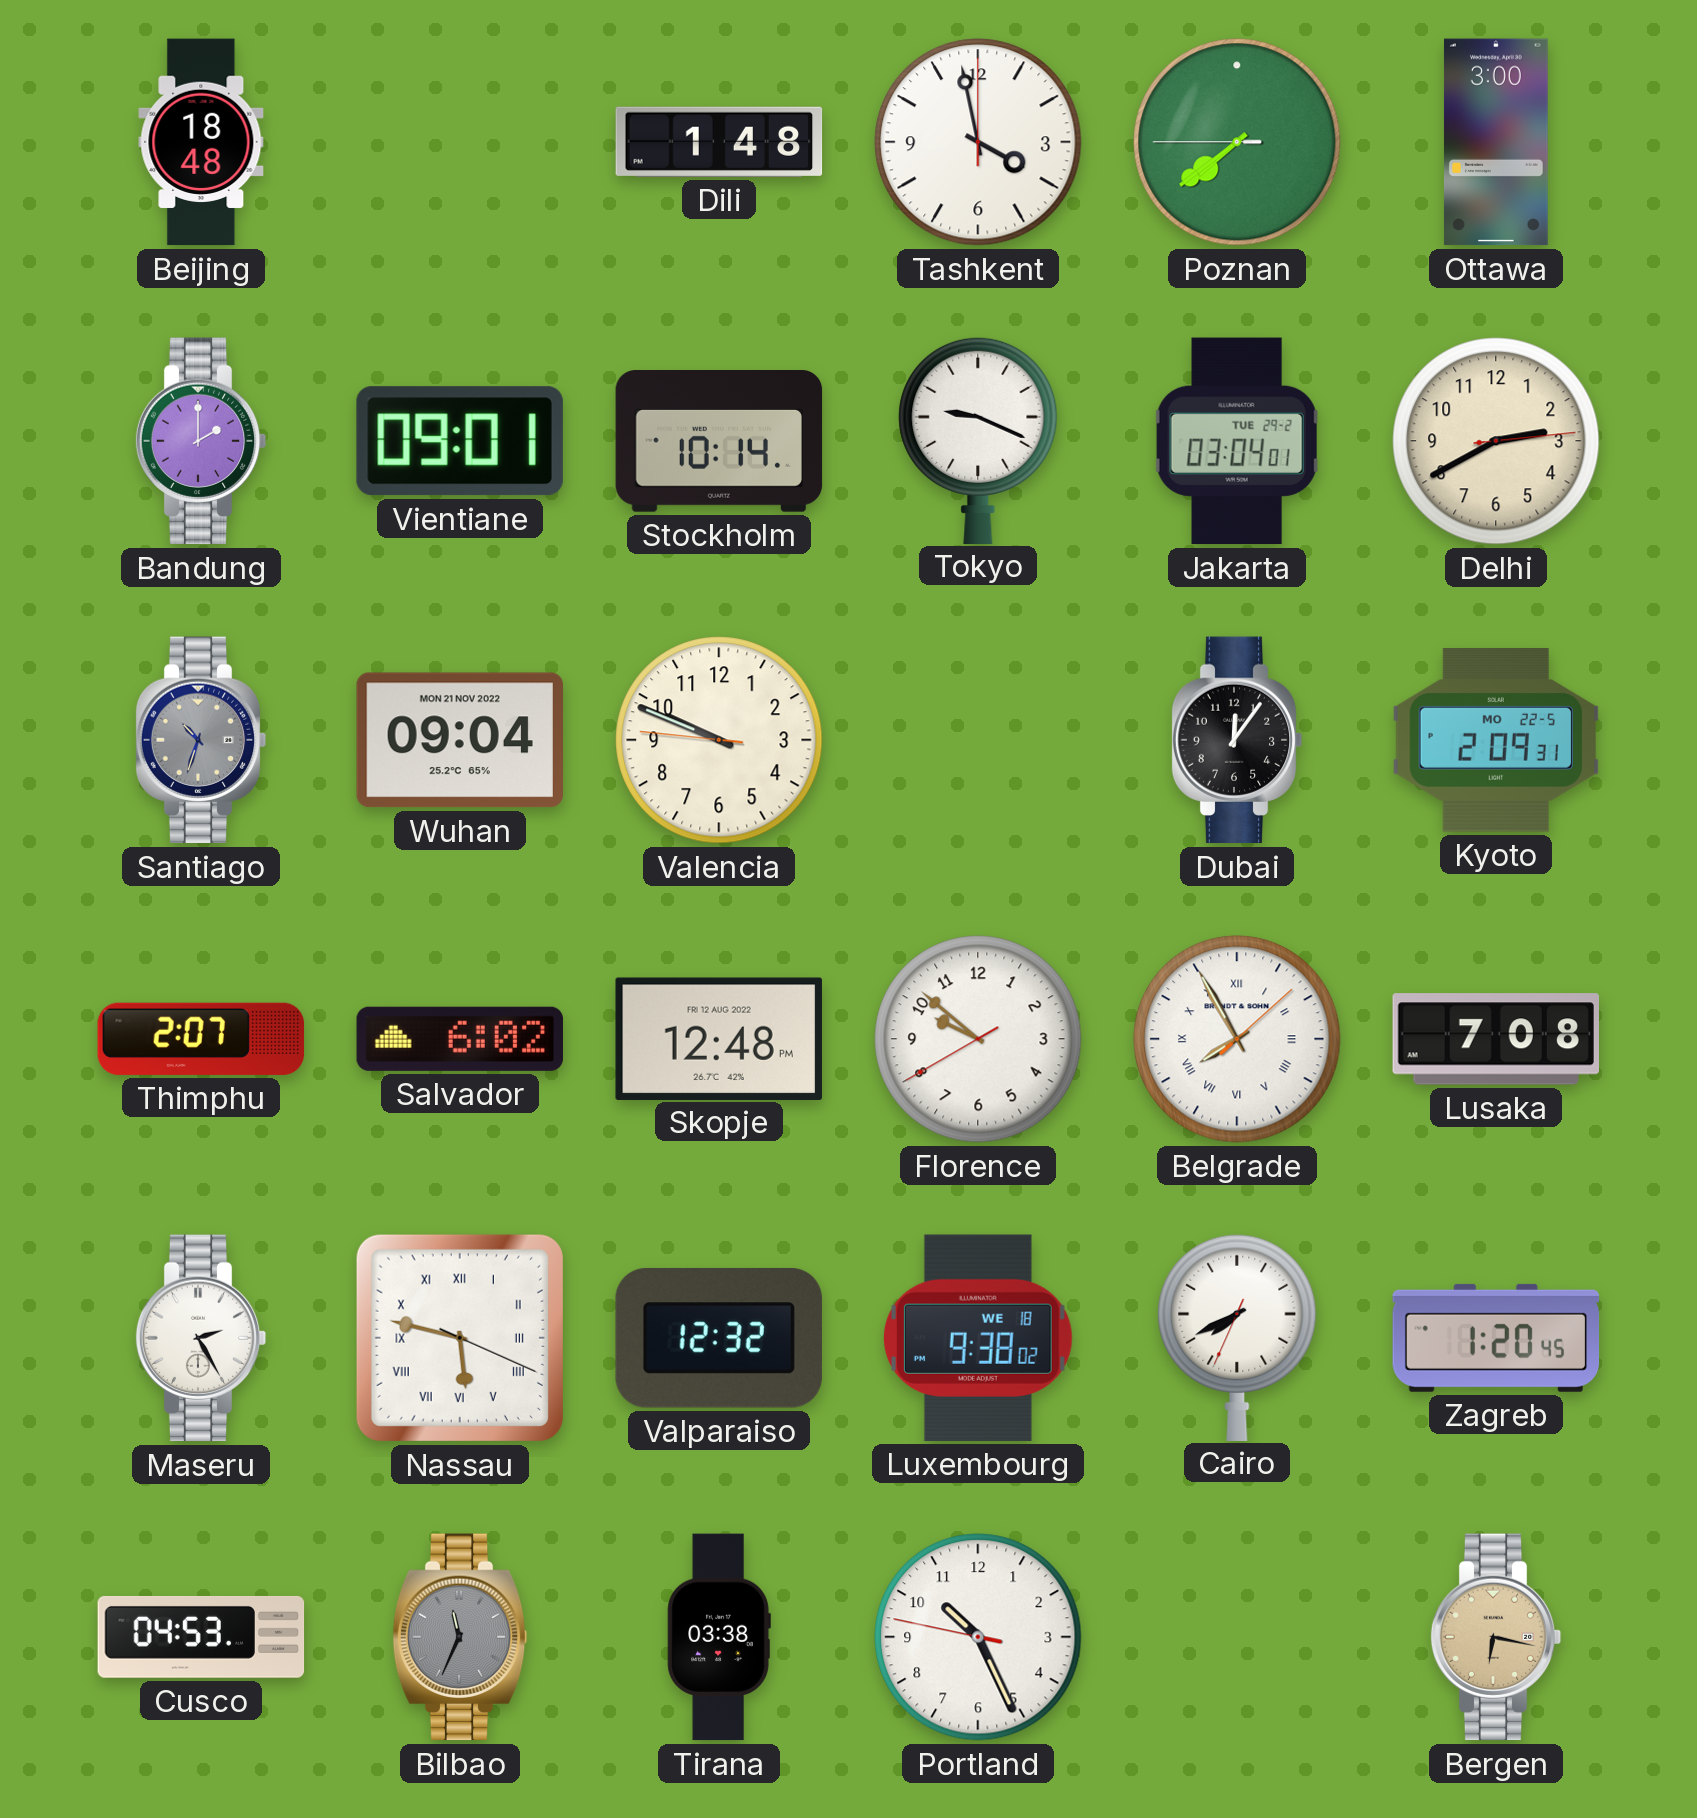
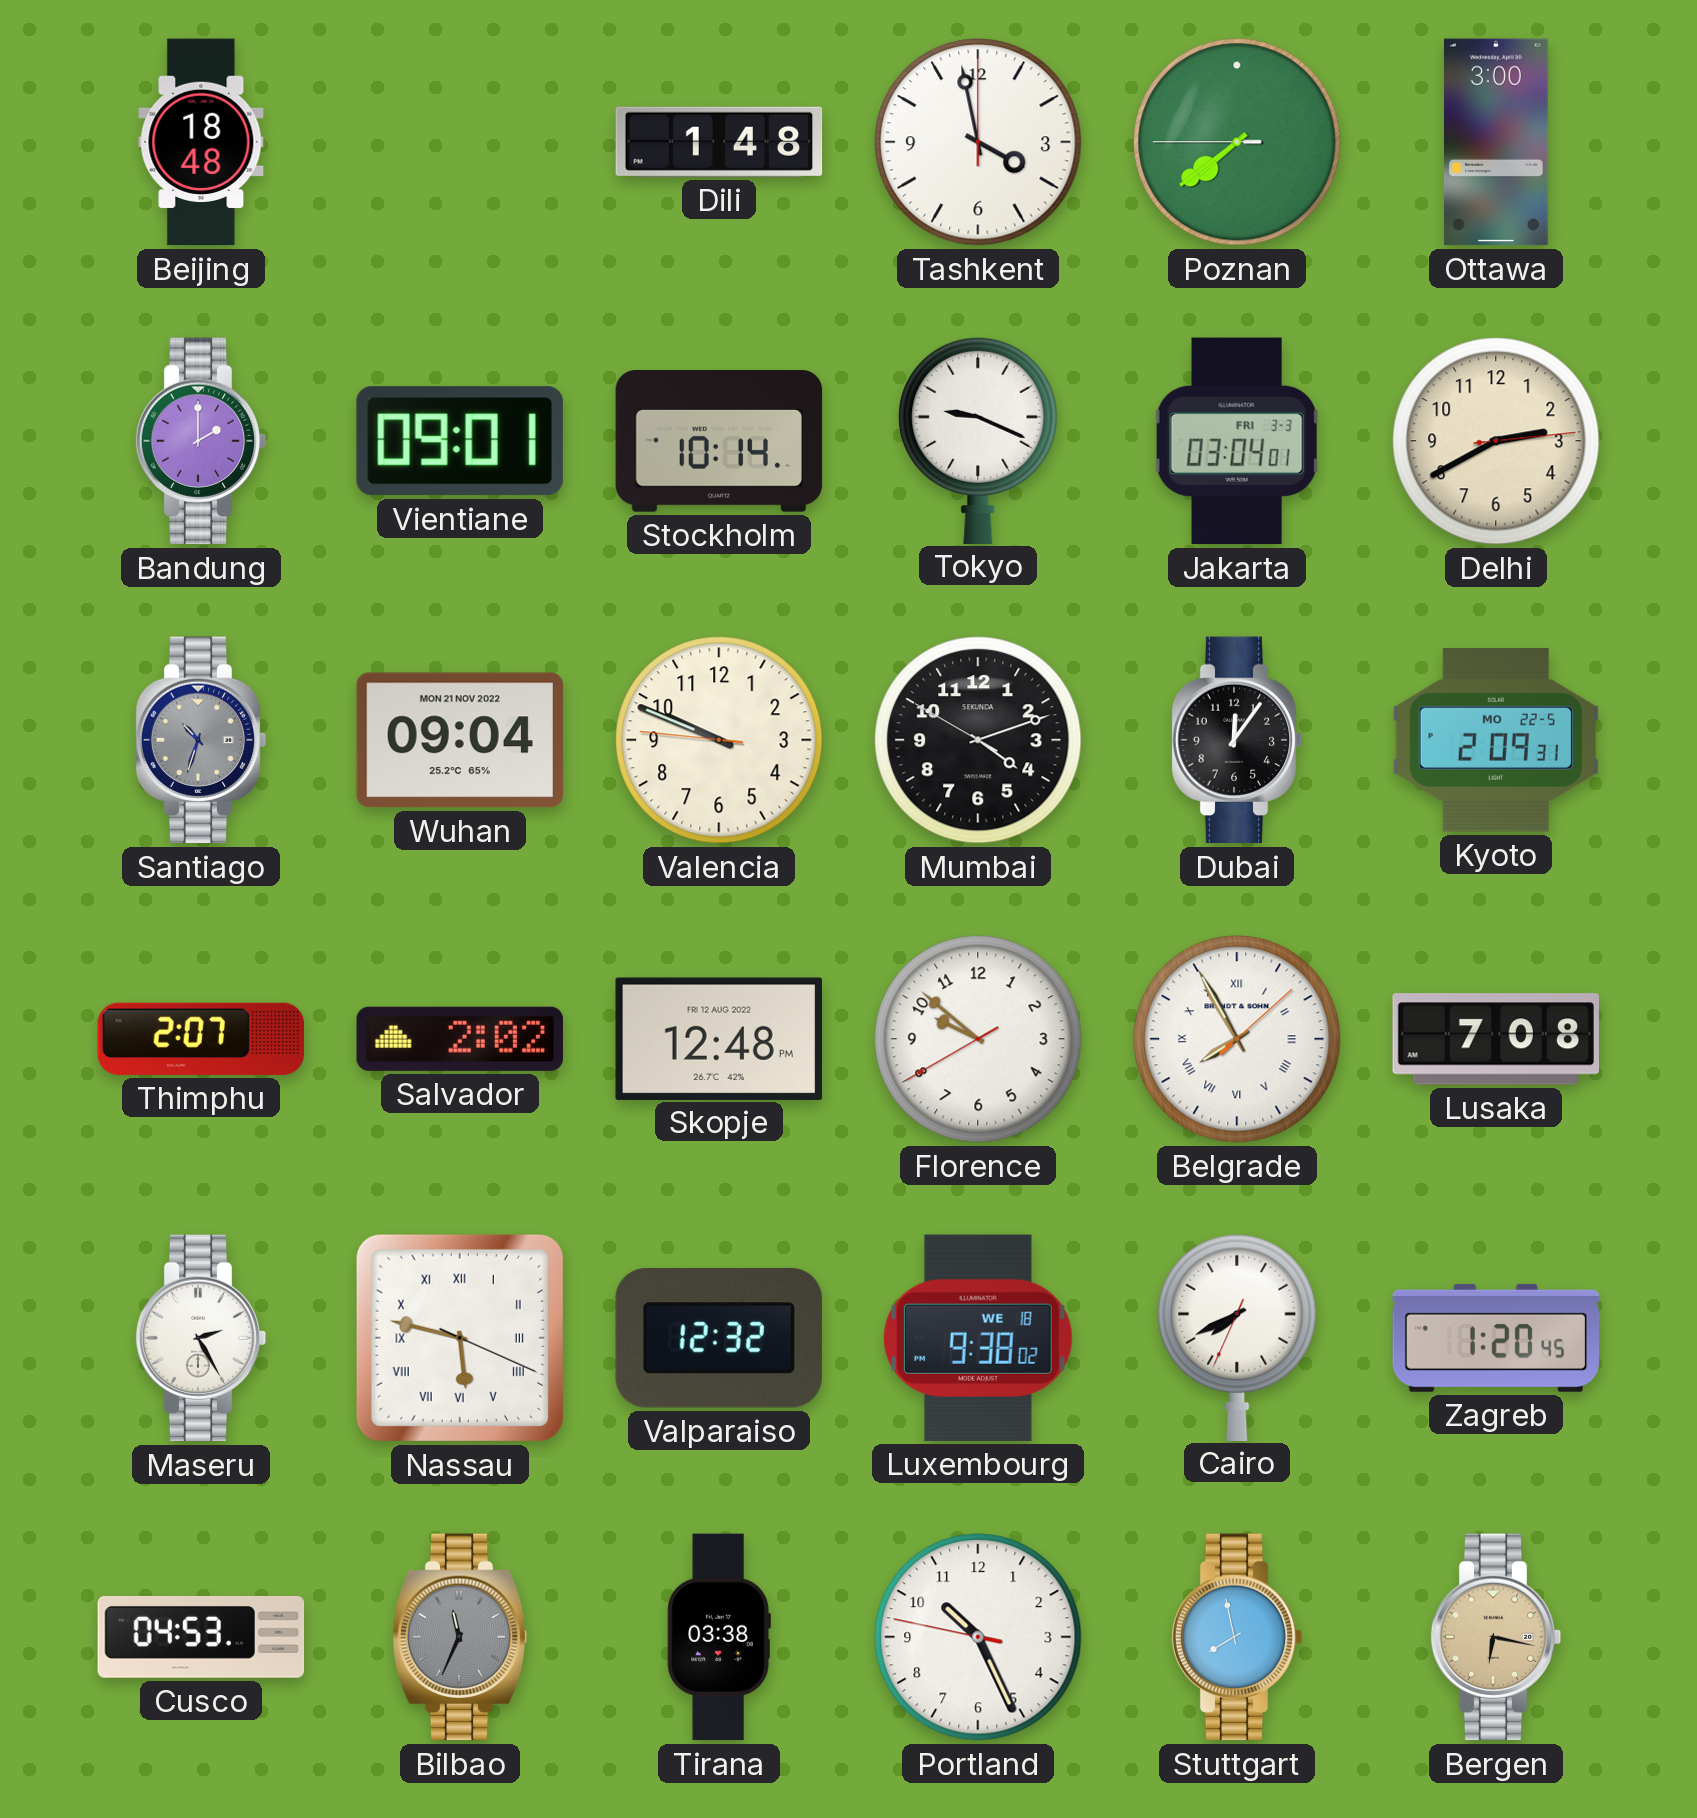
Jakarta date: TUE 29-2 -> FRI 3-3
Mumbai: none -> 4:11
Salvador: 6:02 -> 2:02
Stuttgart: none -> 7:58
